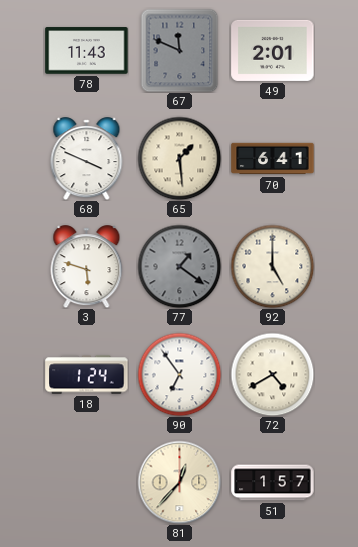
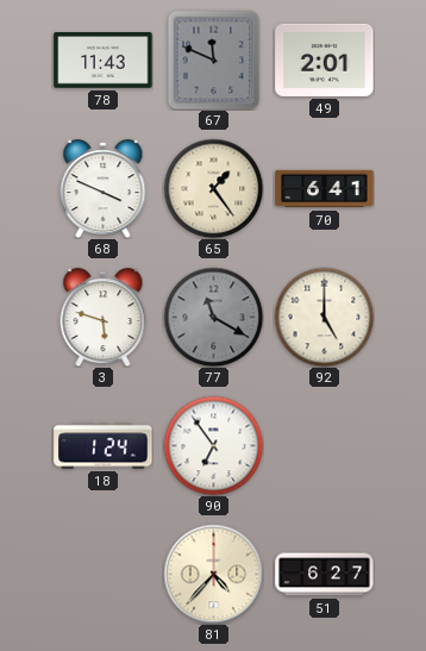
65: 1:29 -> 1:24
77: 1:21 -> 11:20
72: 4:40 -> none
81: 12:37 -> 4:37
51: 1:57 -> 6:27
